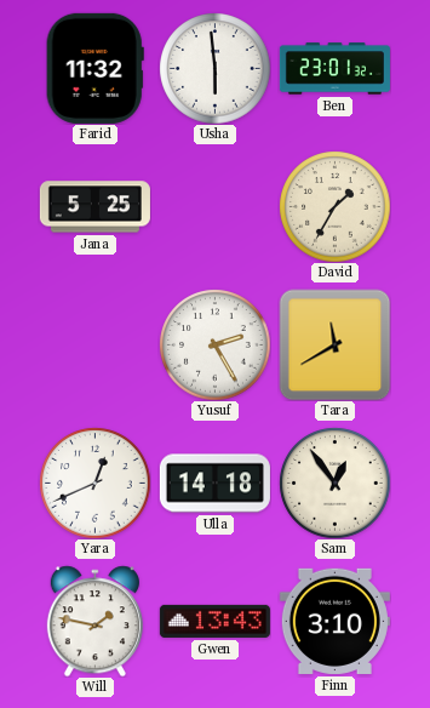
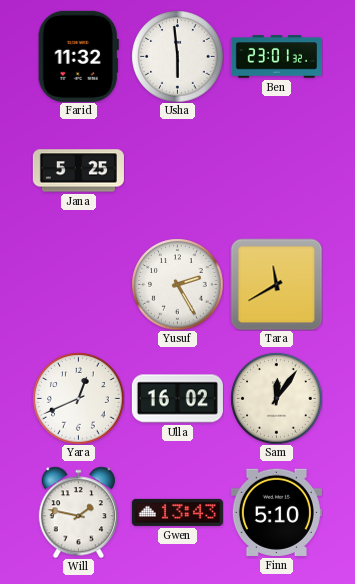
David: 1:35 -> none
Ulla: 14:18 -> 16:02
Sam: 12:54 -> 12:06
Finn: 3:10 -> 5:10
